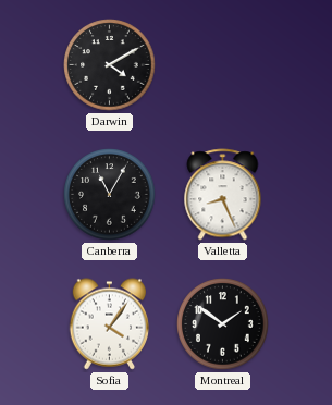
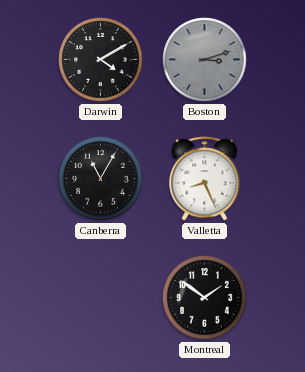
Boston: none -> 3:12
Sofia: 4:06 -> none
